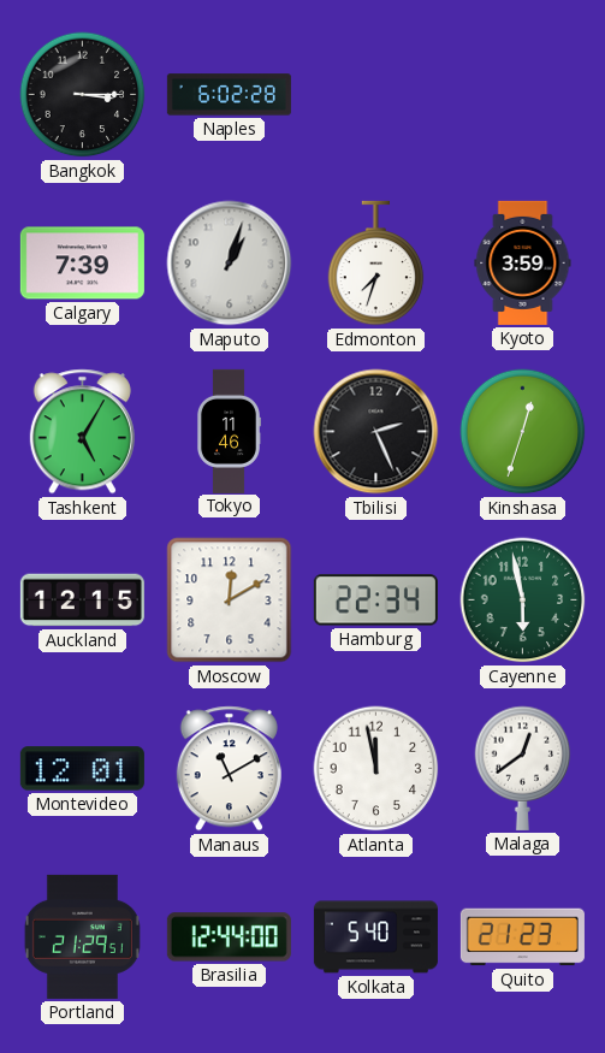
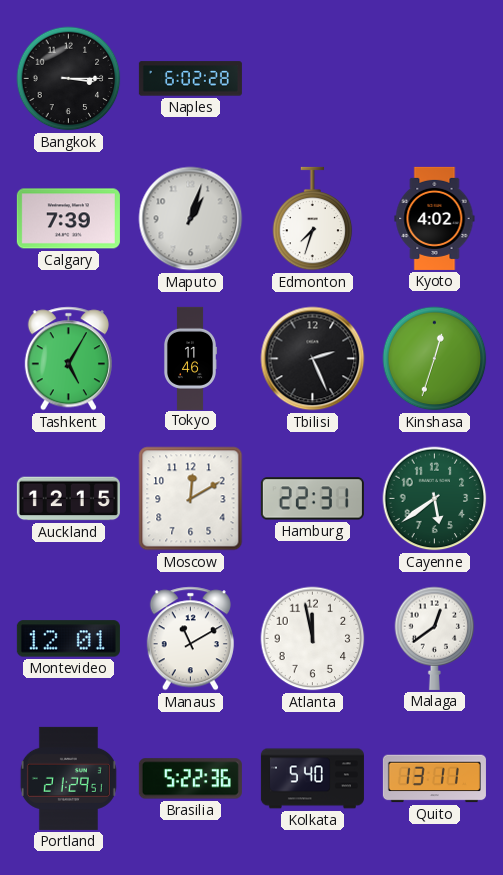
Kyoto: 3:59 -> 4:02
Hamburg: 22:34 -> 22:31
Cayenne: 5:58 -> 5:39
Brasilia: 12:44 -> 5:22
Quito: 21:23 -> 13:11
